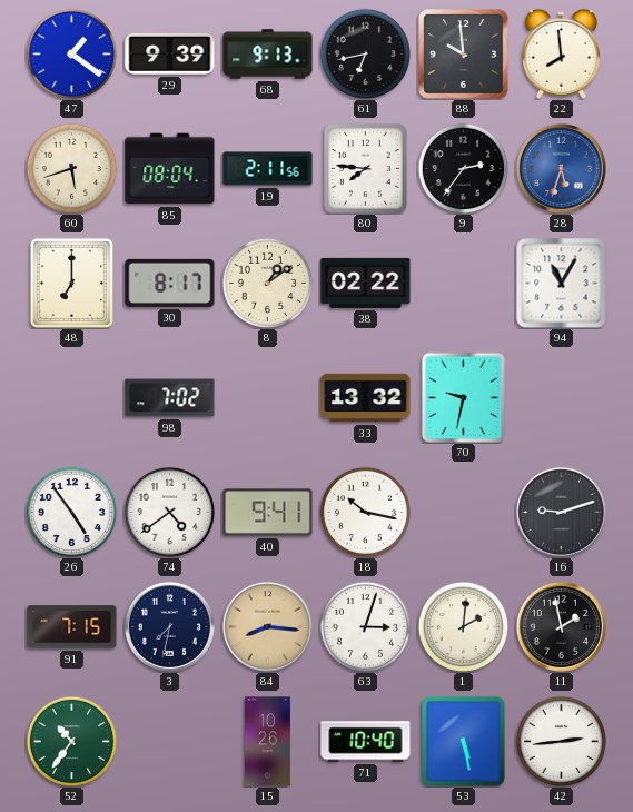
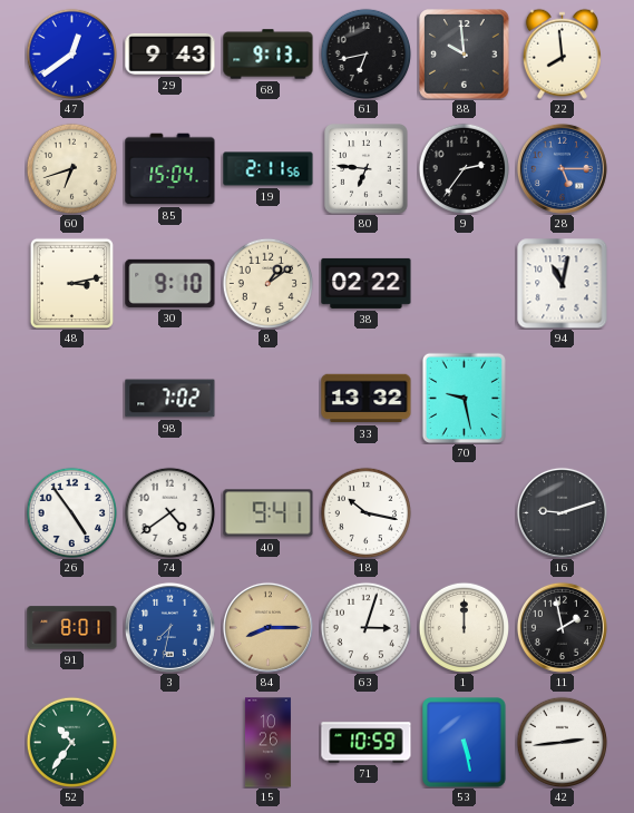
47: 1:21 -> 12:39
29: 9:39 -> 9:43
60: 5:42 -> 6:42
85: 08:04 -> 15:04
80: 7:46 -> 6:46
28: 5:33 -> 5:15
48: 7:00 -> 3:13
30: 8:17 -> 9:10
94: 11:05 -> 11:02
70: 9:32 -> 9:28
91: 7:15 -> 8:01
3 dial: navy -> blue
84: 8:16 -> 8:15
1: 2:01 -> 12:00
71: 10:40 -> 10:59
